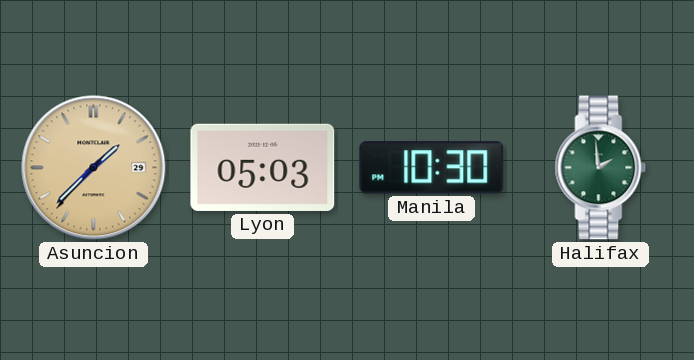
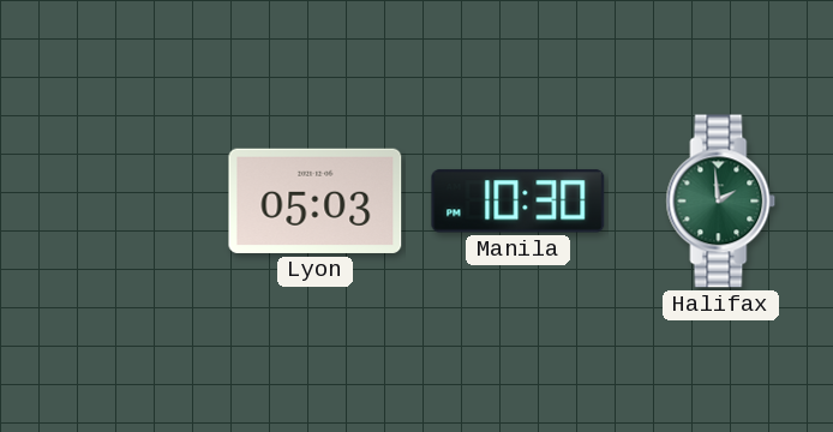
Asuncion: 1:37 -> none
